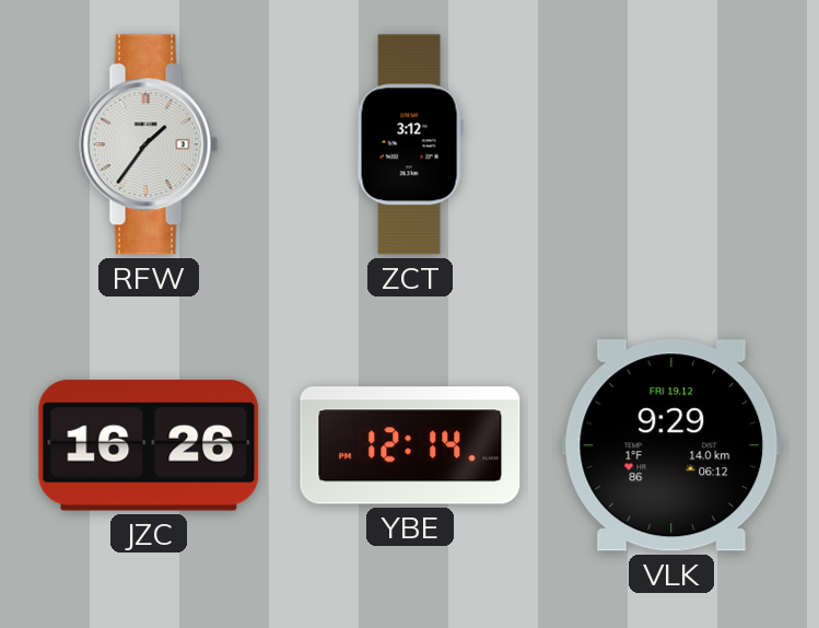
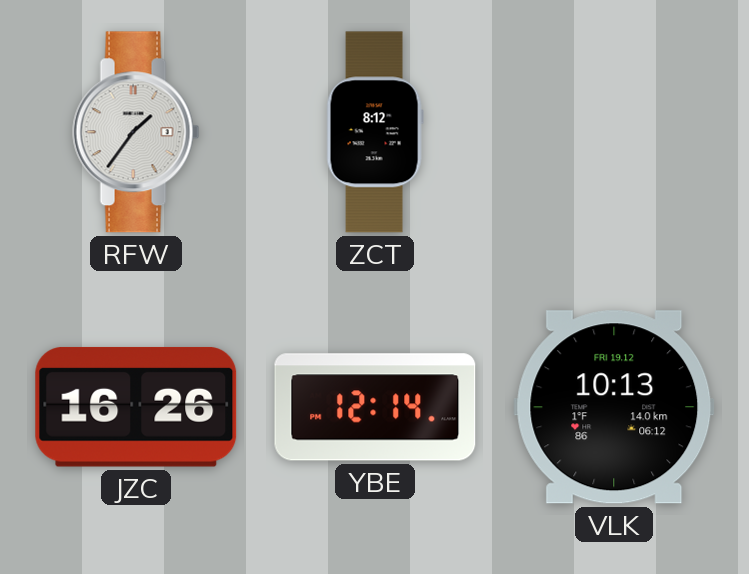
ZCT: 3:12 -> 8:12
VLK: 9:29 -> 10:13
